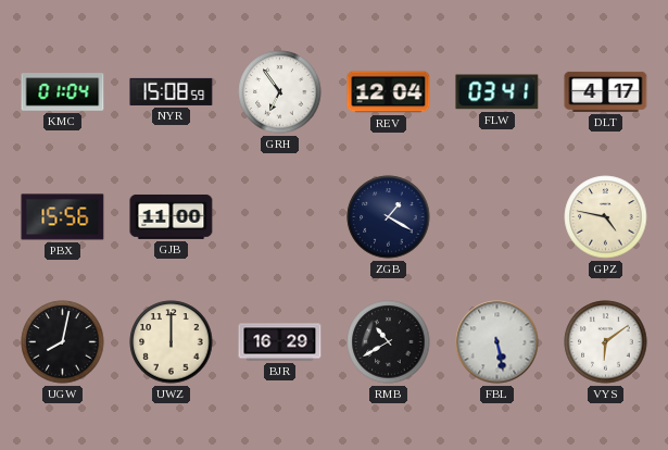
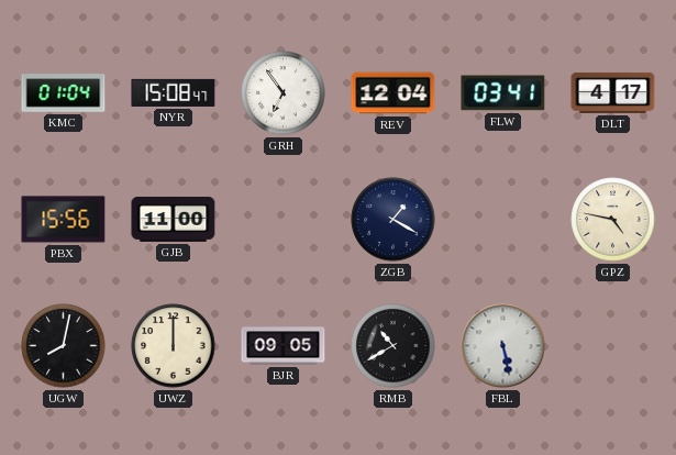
NYR: 15:08:59 -> 15:08:47
BJR: 16:29 -> 09:05
VYS: 6:09 -> none
